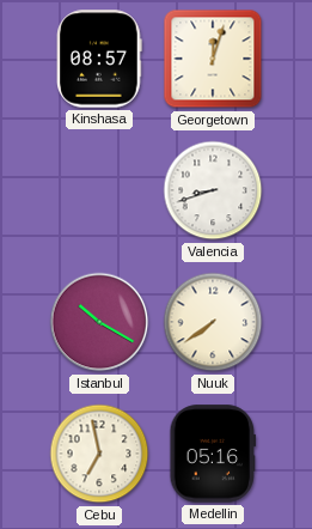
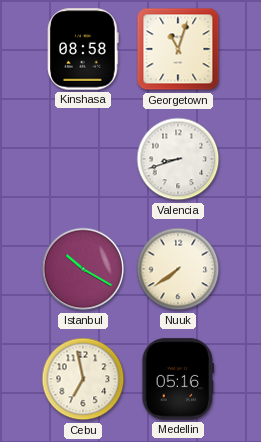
Kinshasa: 08:57 -> 08:58
Georgetown: 12:03 -> 11:03
